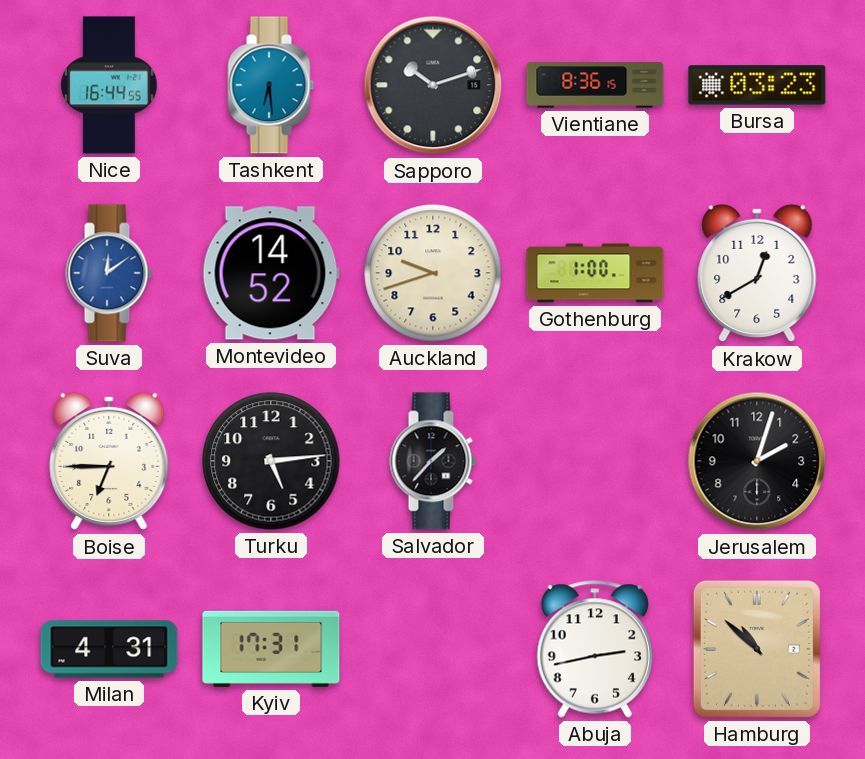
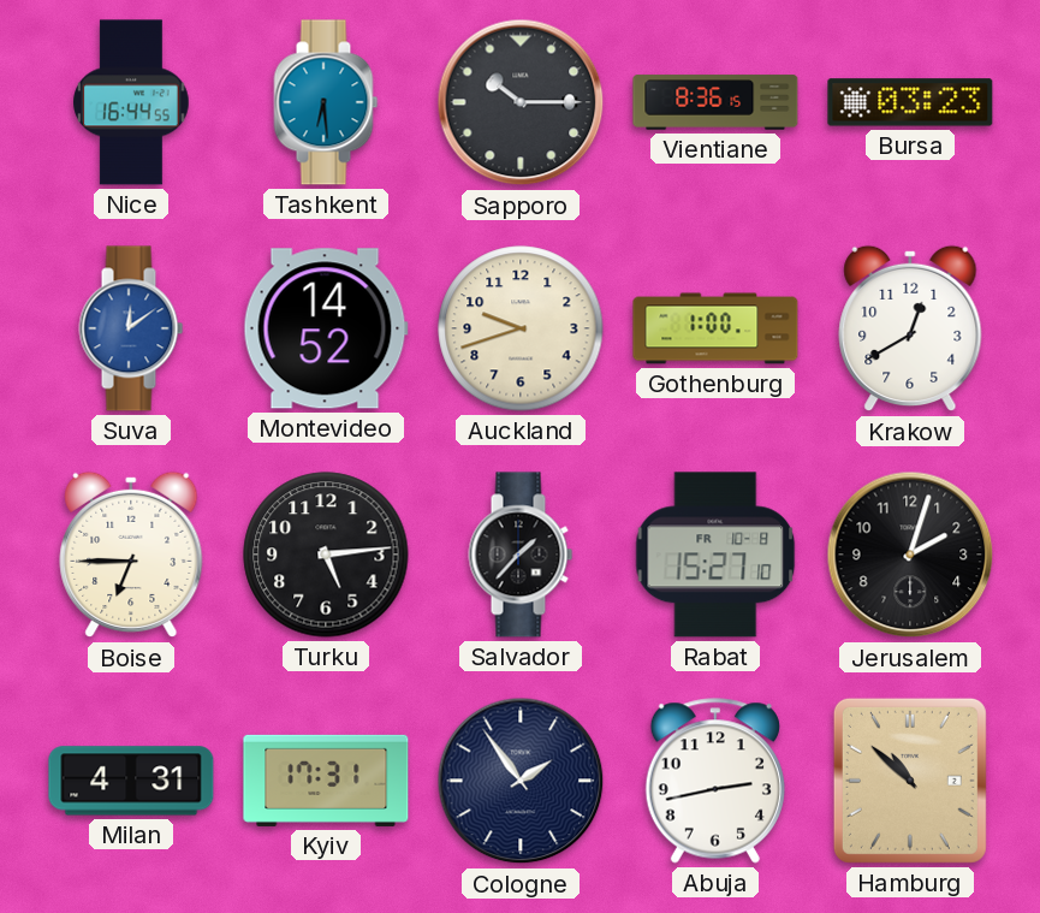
Sapporo: 10:12 -> 10:15
Rabat: none -> 15:27
Cologne: none -> 1:54
